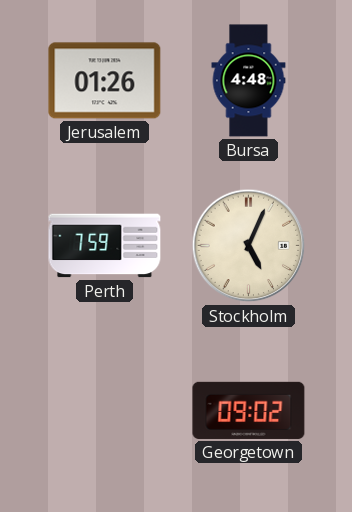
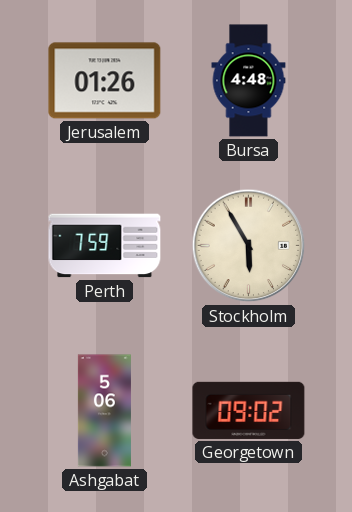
Stockholm: 5:04 -> 5:55
Ashgabat: none -> 5:06
